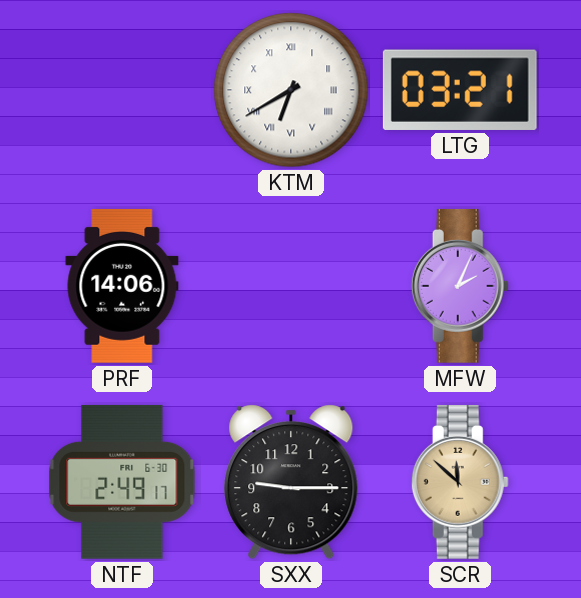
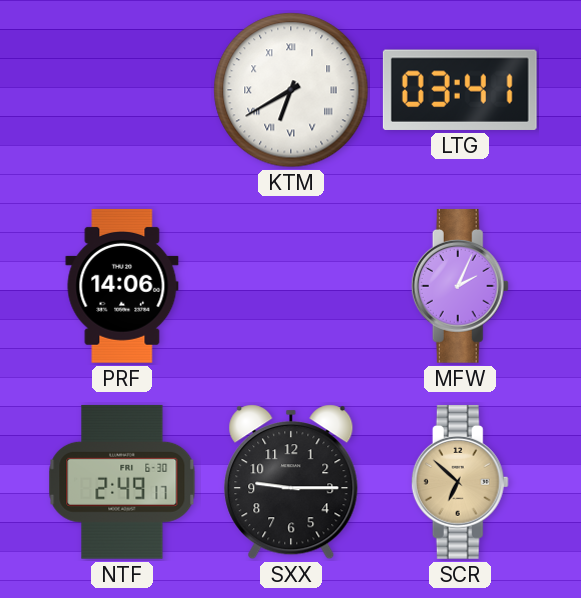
LTG: 03:21 -> 03:41
SCR: 11:52 -> 6:52
